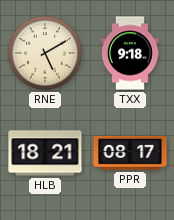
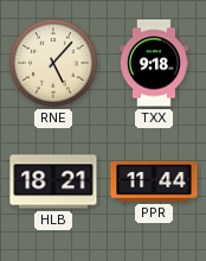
RNE: 5:10 -> 5:07
PPR: 08:17 -> 11:44
